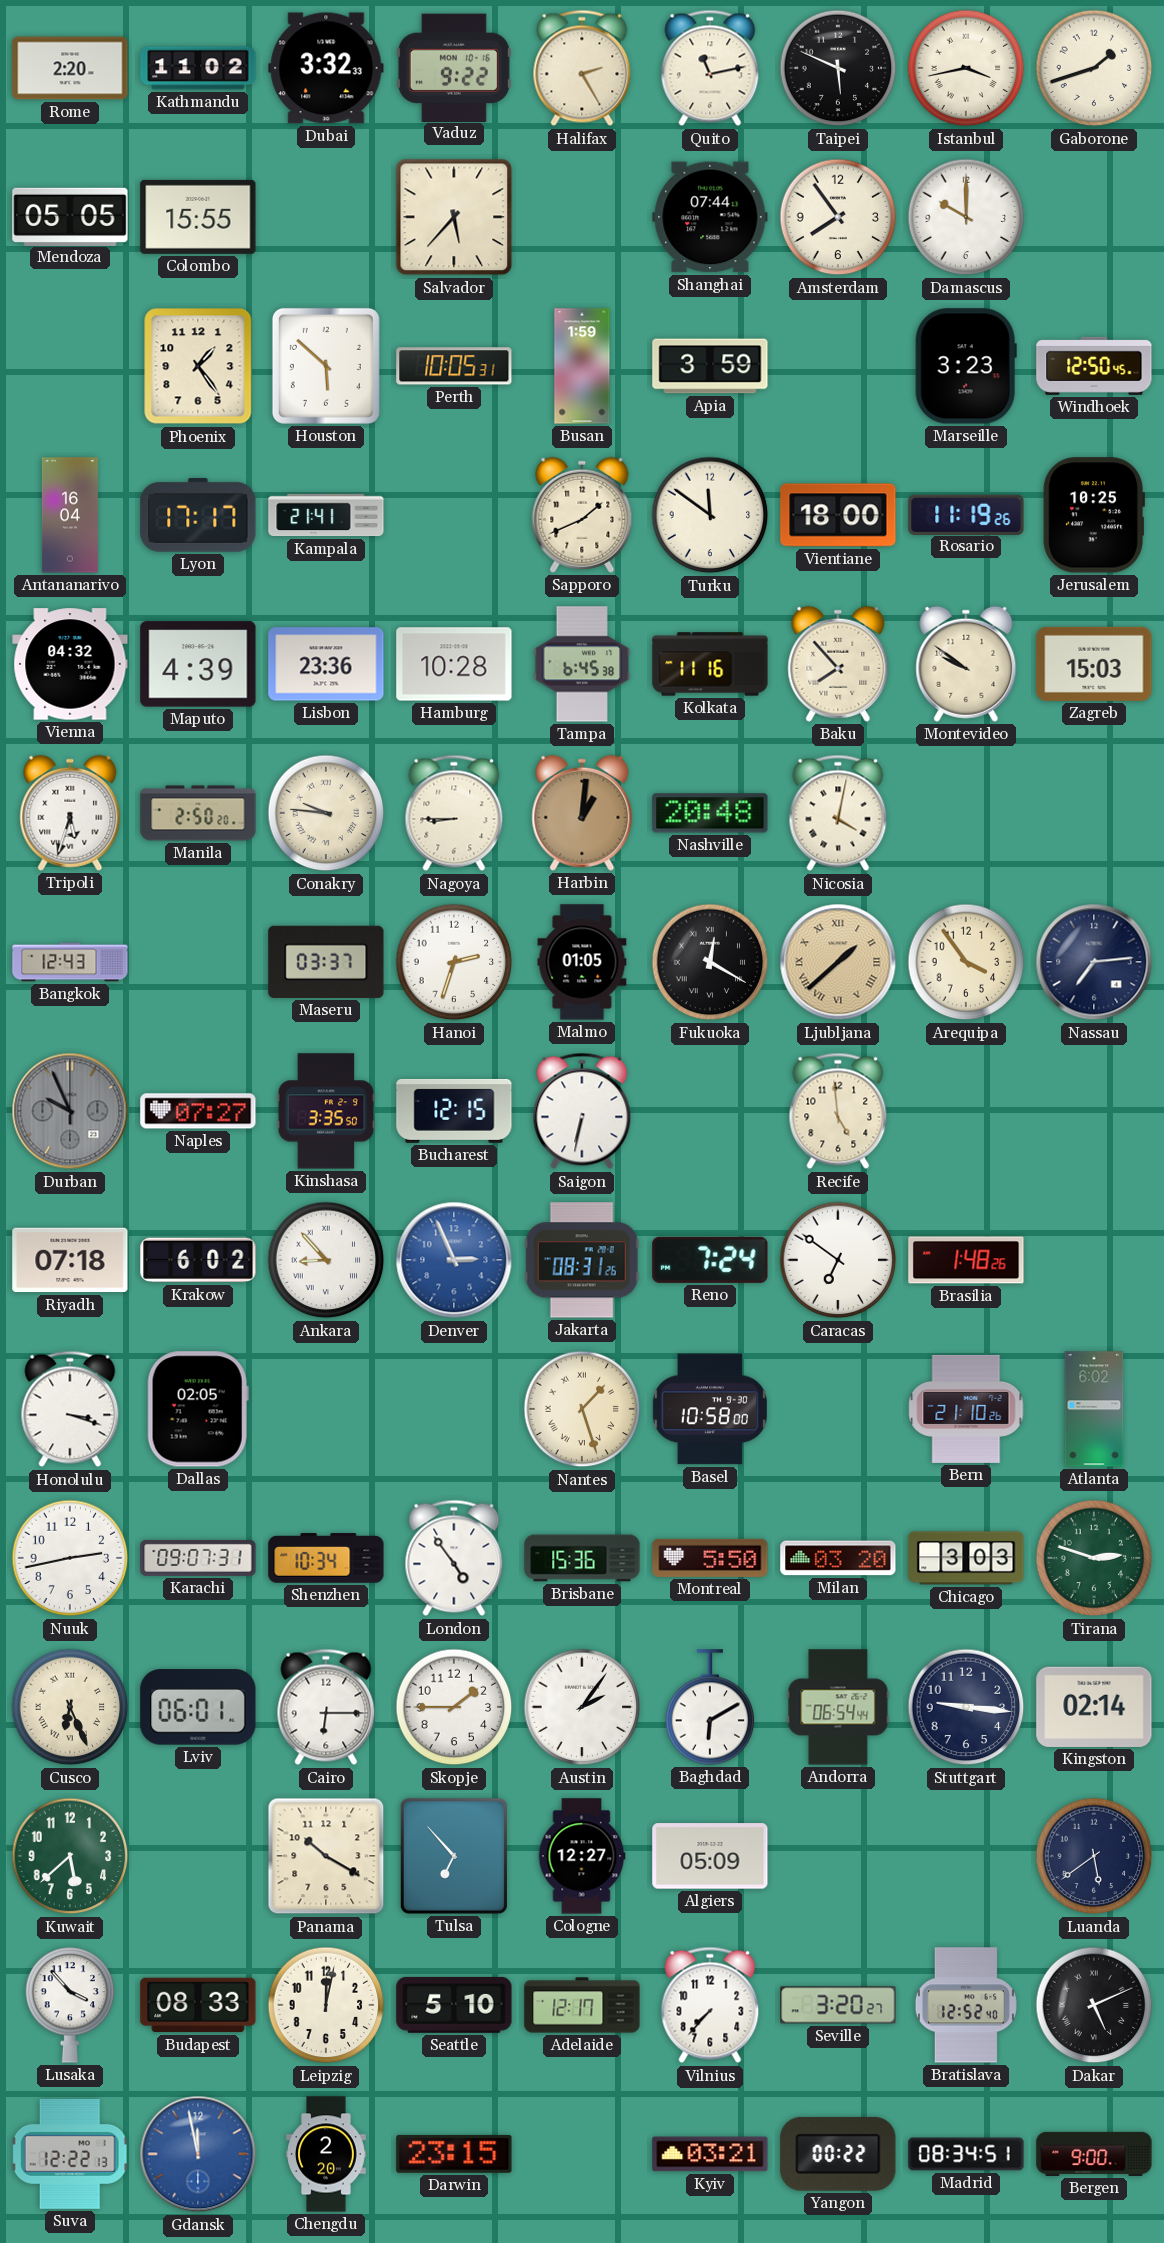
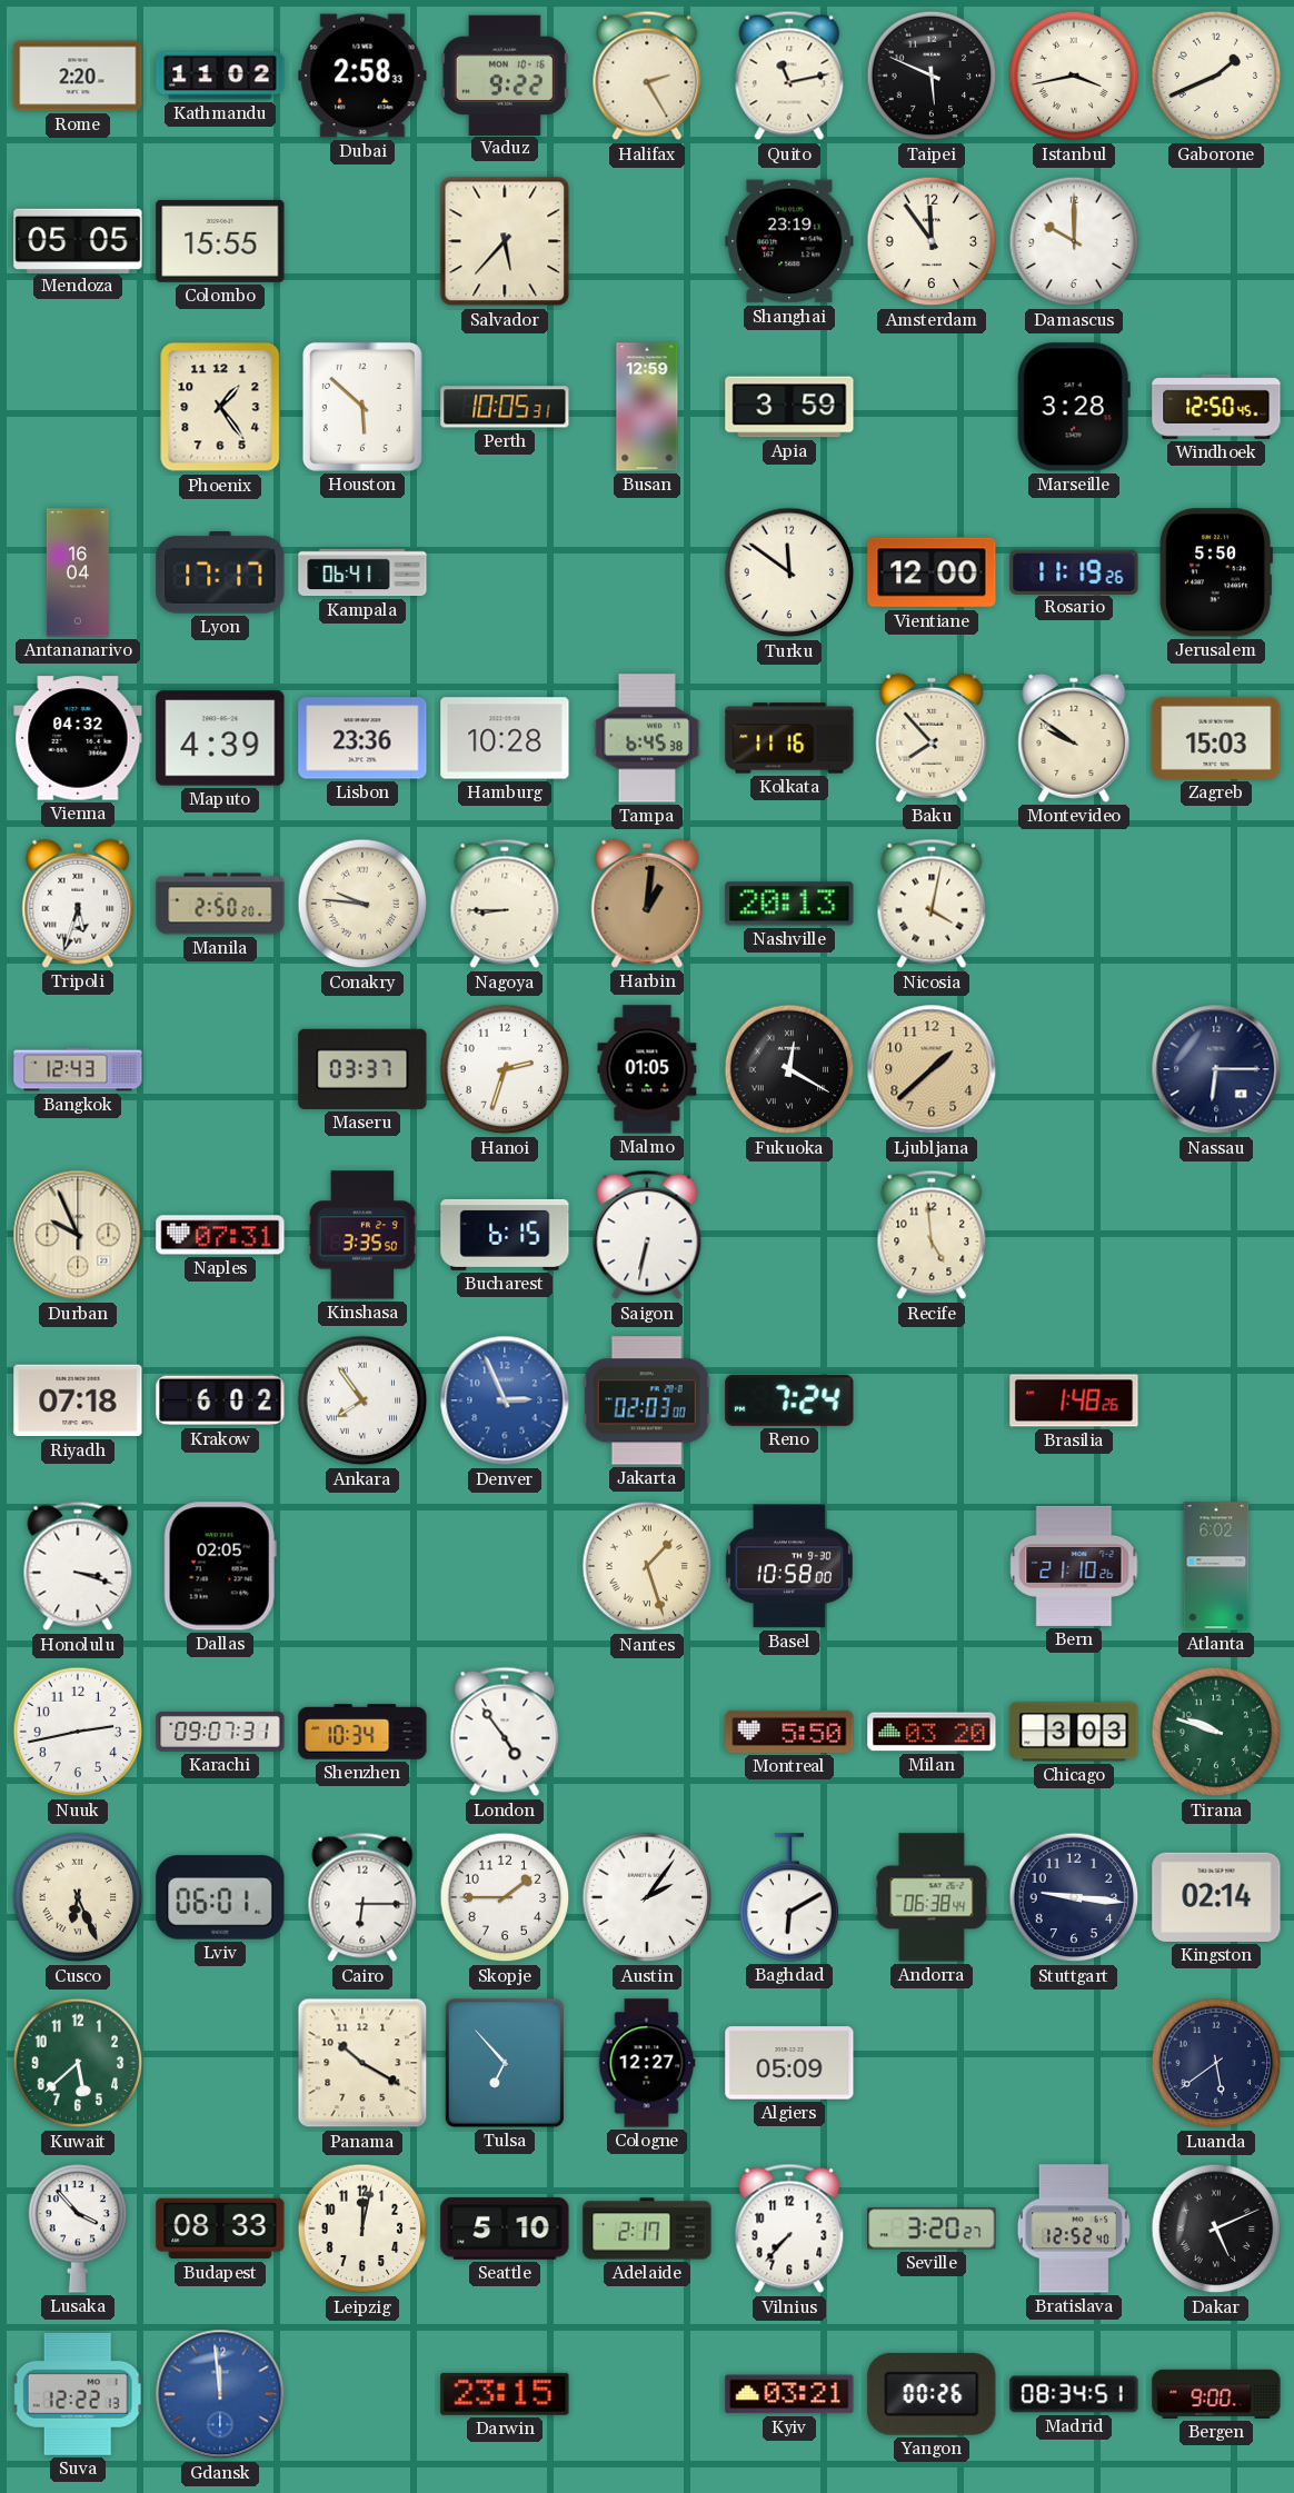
Dubai: 3:32 -> 2:58
Gaborone: 1:42 -> 1:41
Shanghai: 07:44 -> 23:19
Amsterdam: 7:54 -> 11:54
Busan: 1:59 -> 12:59
Marseille: 3:23 -> 3:28
Kampala: 21:41 -> 06:41
Sapporo: 1:41 -> none
Vientiane: 18:00 -> 12:00
Jerusalem: 10:25 -> 5:50
Nashville: 20:48 -> 20:13
Ljubljana numerals: Roman -> Arabic
Arequipa: 3:54 -> none
Nassau: 7:14 -> 6:15
Durban dial: grey -> cream
Naples: 07:27 -> 07:31
Bucharest: 12:15 -> 6:15
Ankara: 8:53 -> 7:54
Jakarta: 08:31 -> 02:03
Caracas: 6:51 -> none
Brisbane: 15:36 -> none
Tirana: 2:48 -> 9:48
Andorra: 06:54 -> 06:38
Adelaide: 12:17 -> 2:17
Gdansk: 11:58 -> 11:59
Chengdu: 2:20 -> none
Yangon: 00:22 -> 00:26
